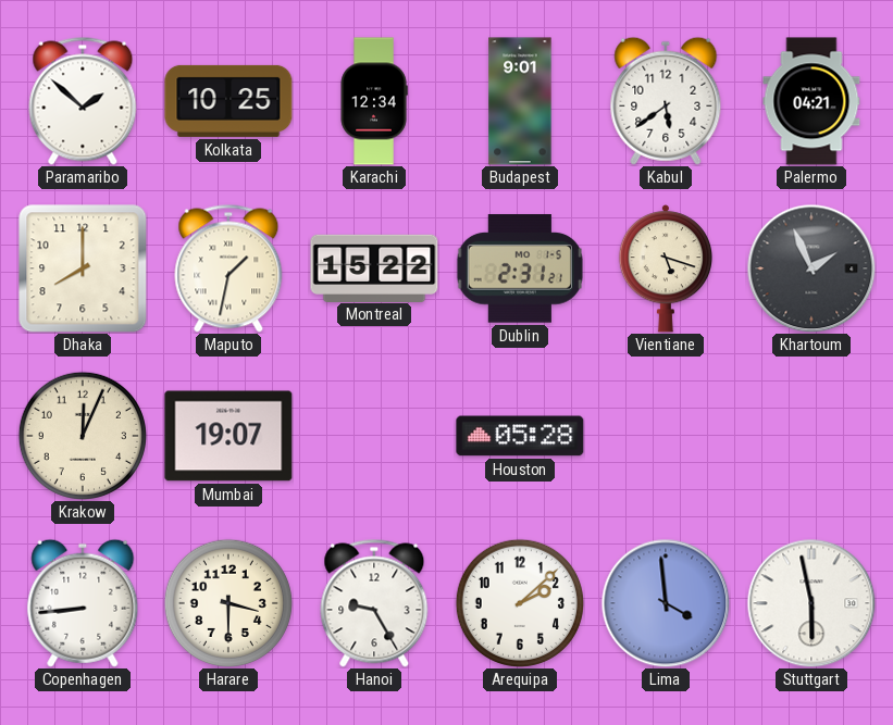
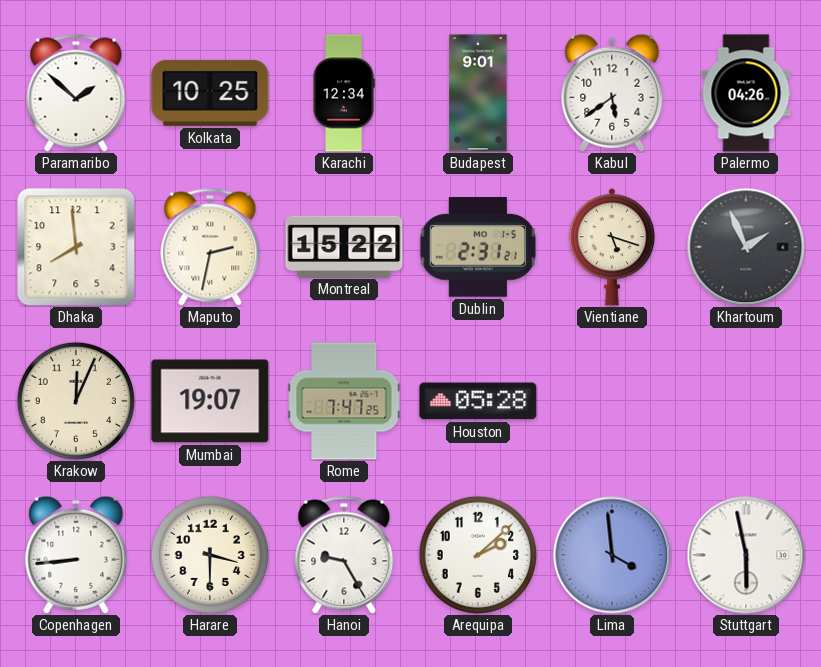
Palermo: 04:21 -> 04:26
Dhaka: 8:00 -> 7:59
Maputo: 1:32 -> 2:32
Rome: none -> 7:47
